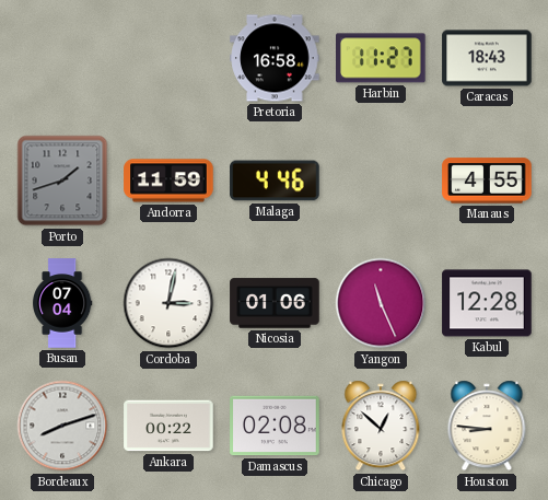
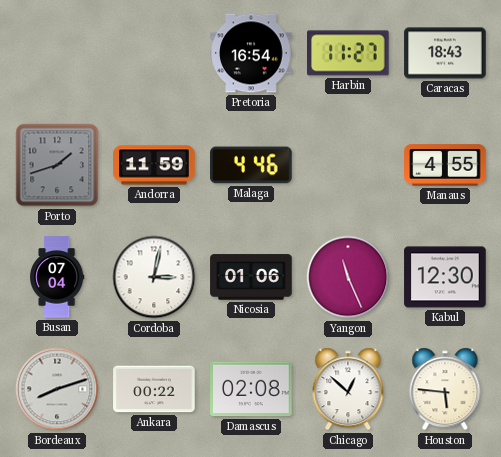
Pretoria: 16:58 -> 16:54
Kabul: 12:28 -> 12:30
Houston: 8:46 -> 5:46
